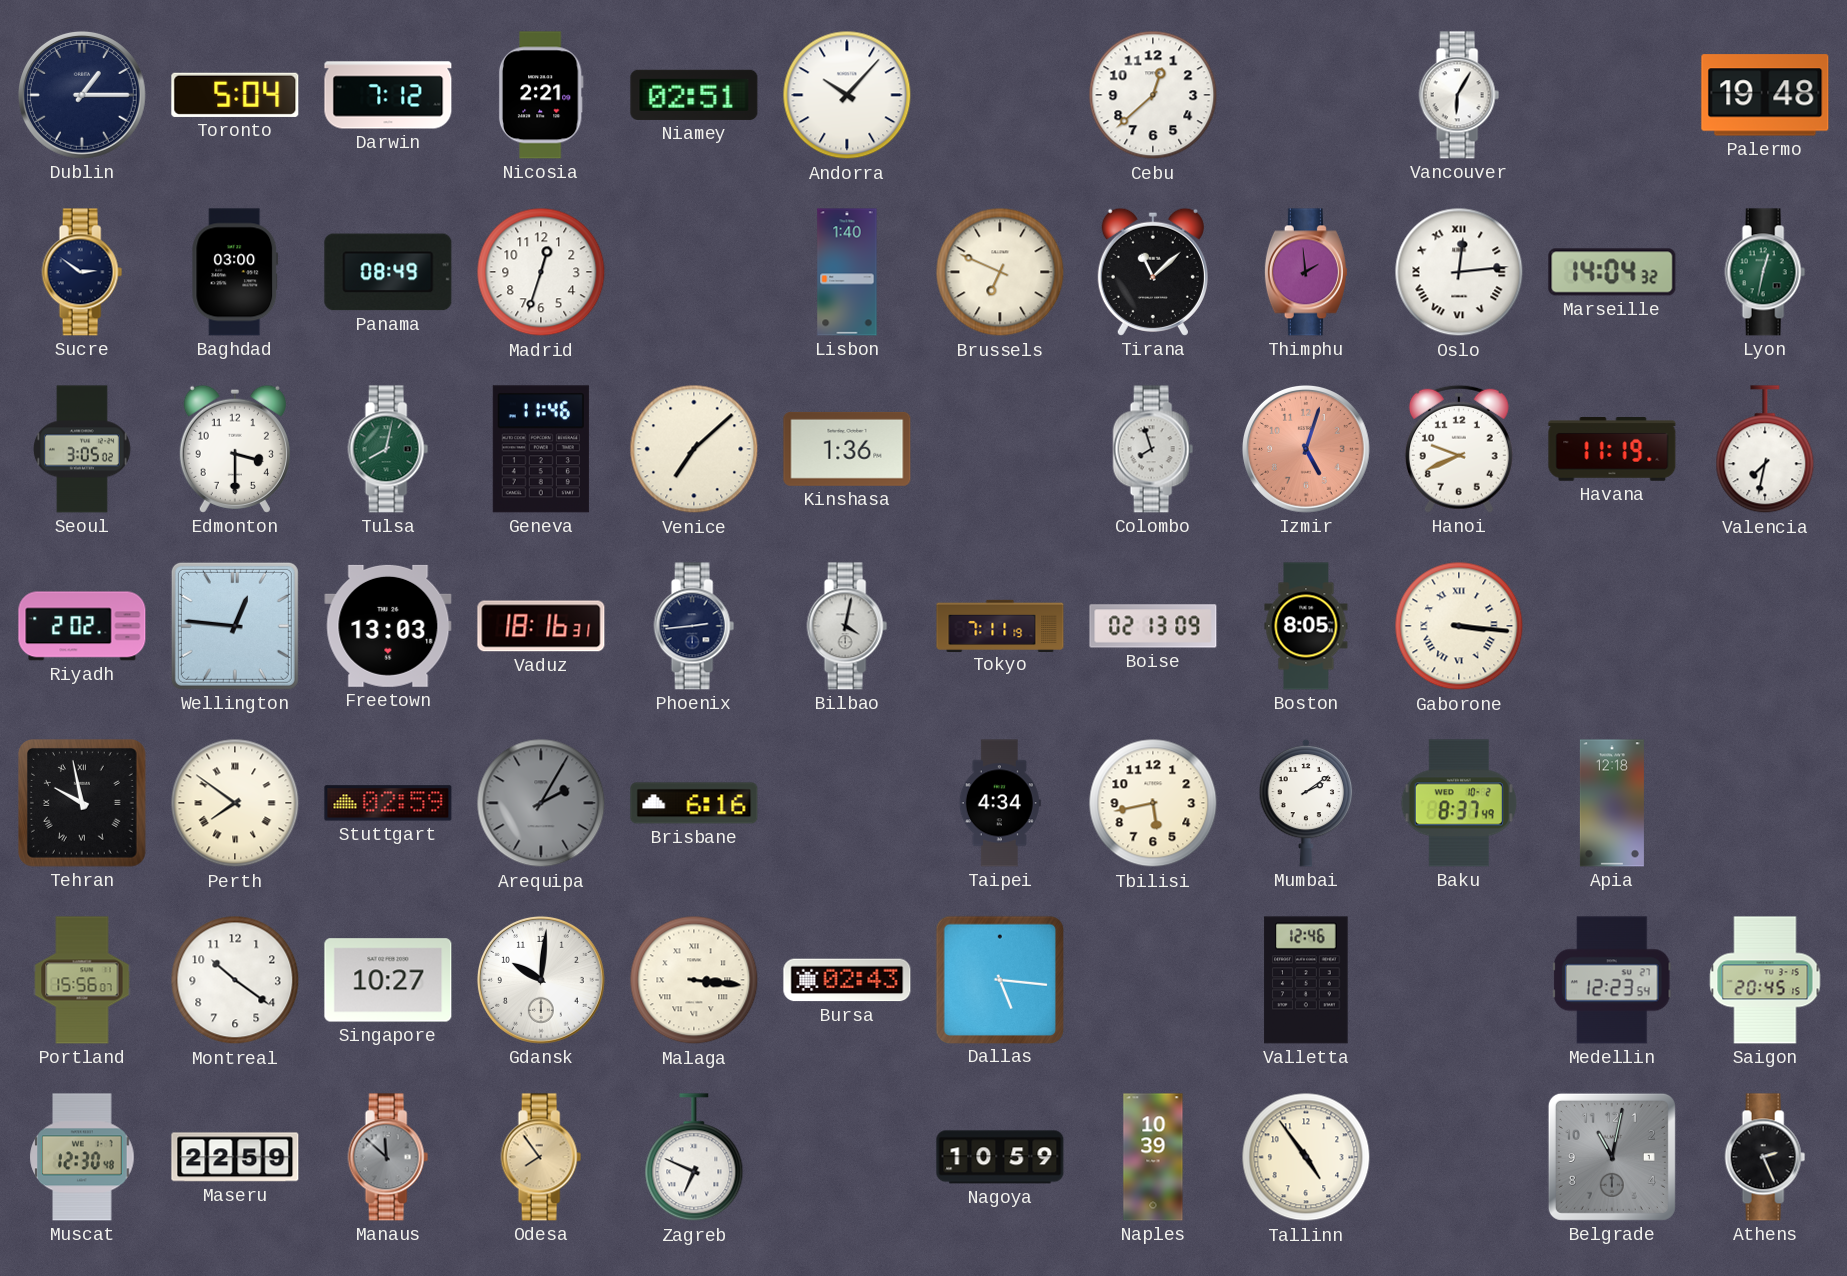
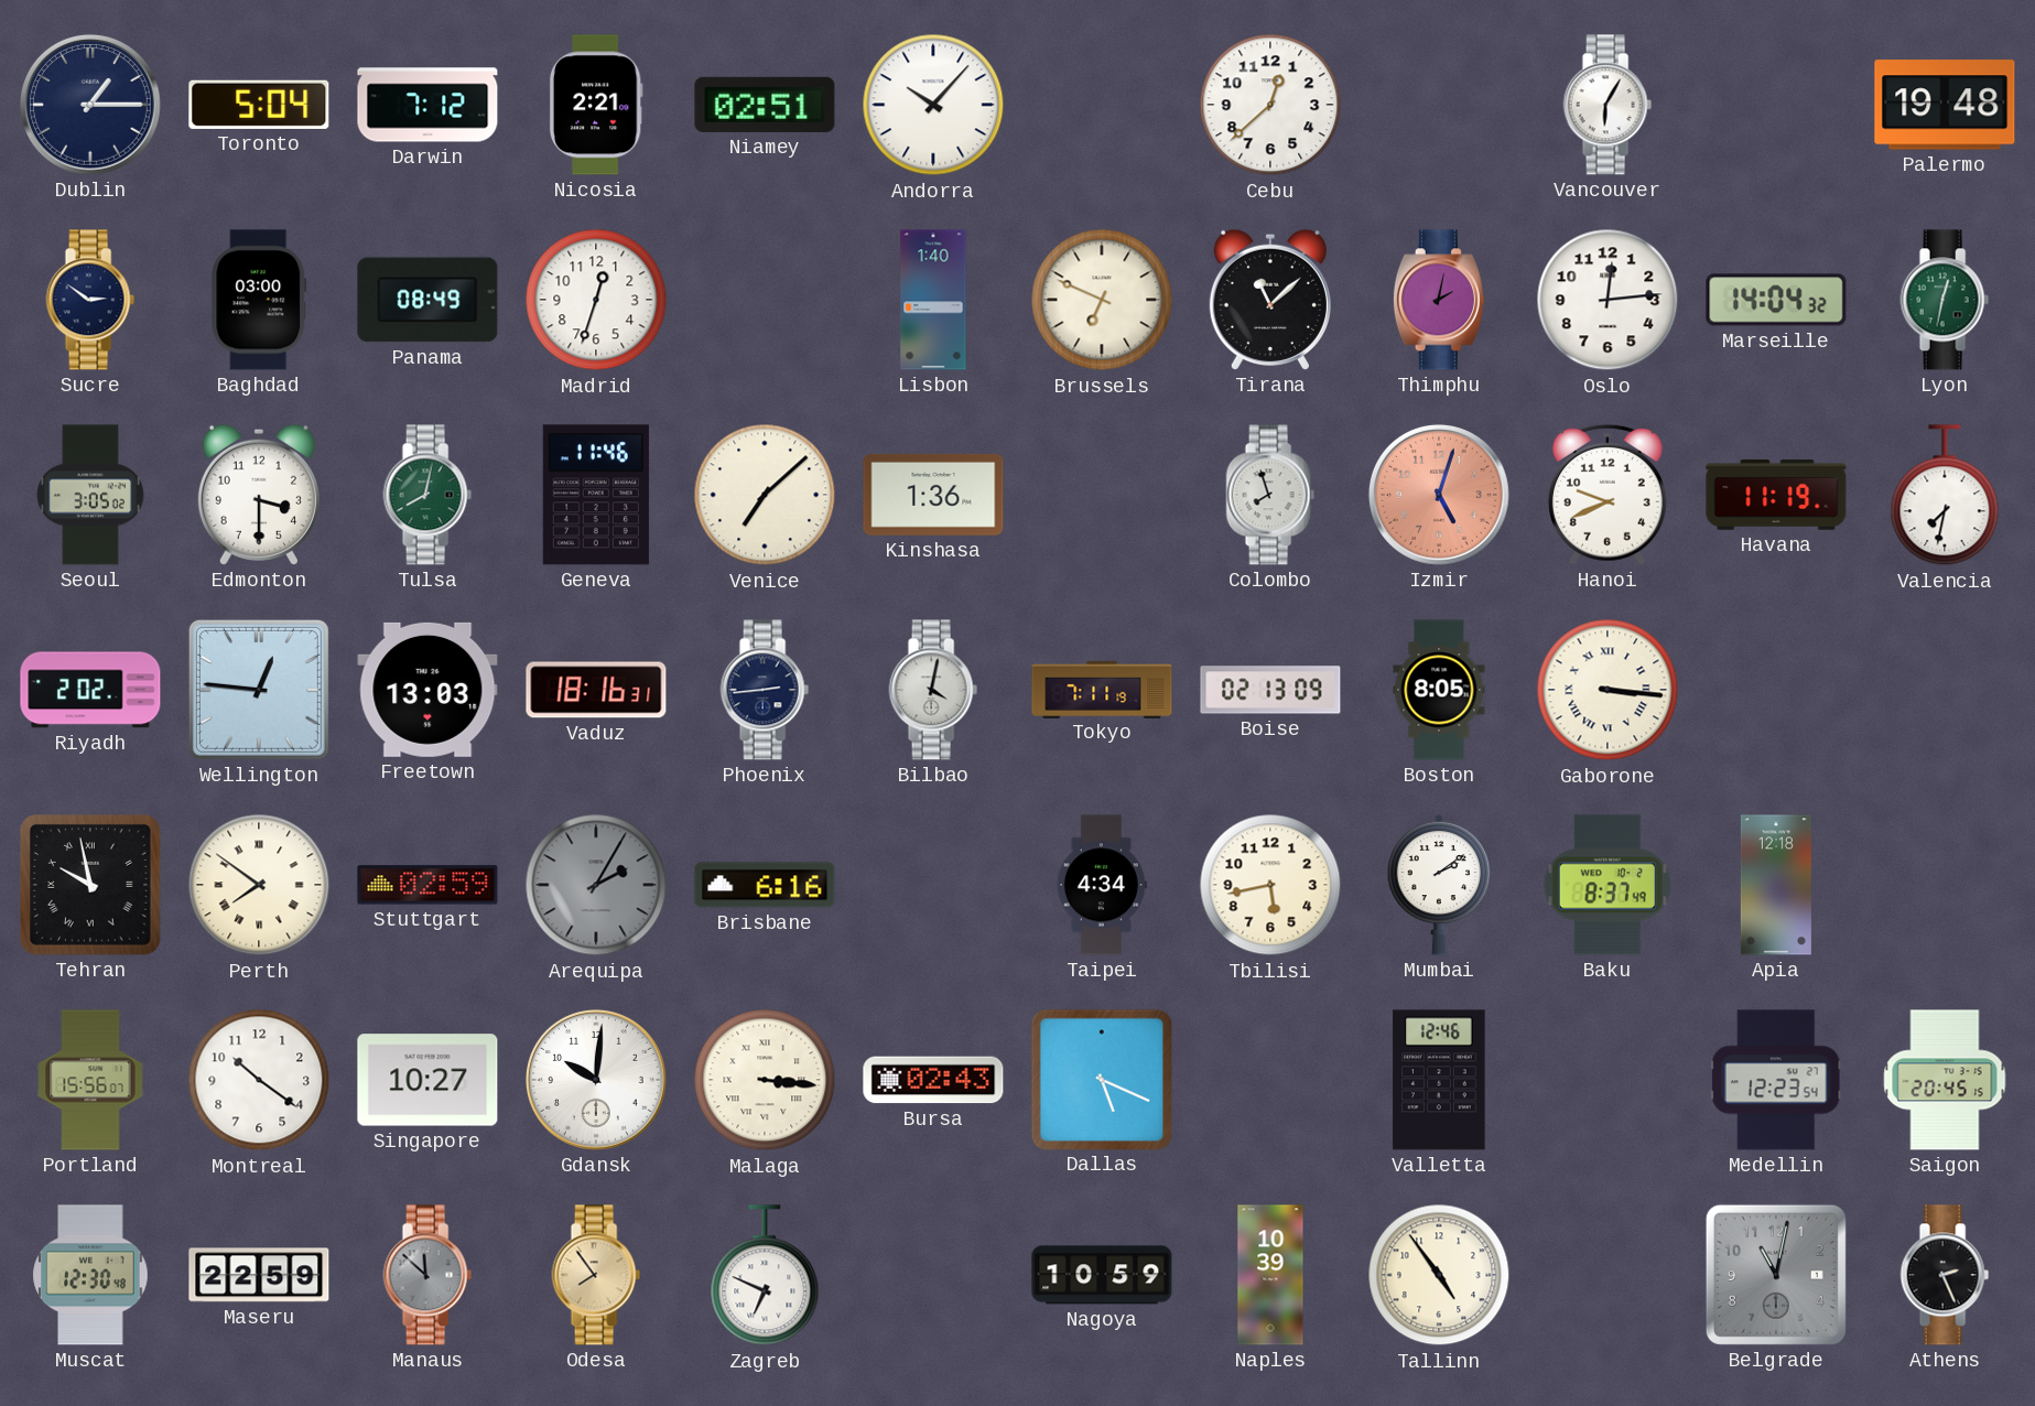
Thimphu: 1:59 -> 2:02
Oslo numerals: Roman -> Arabic
Dallas: 5:16 -> 5:19
